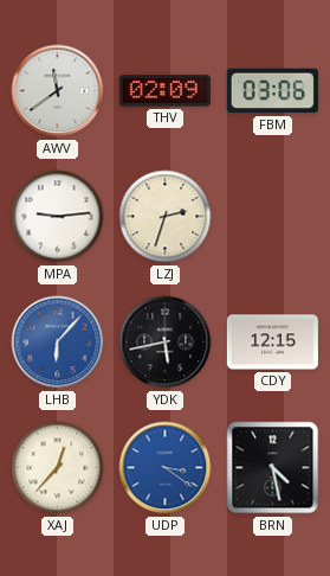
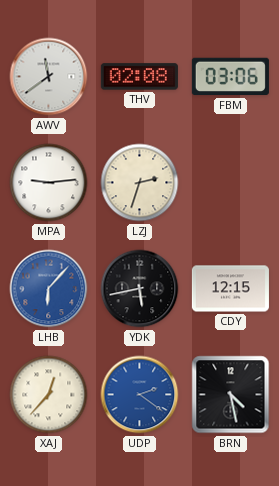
THV: 02:09 -> 02:08
UDP: 3:21 -> 2:21
